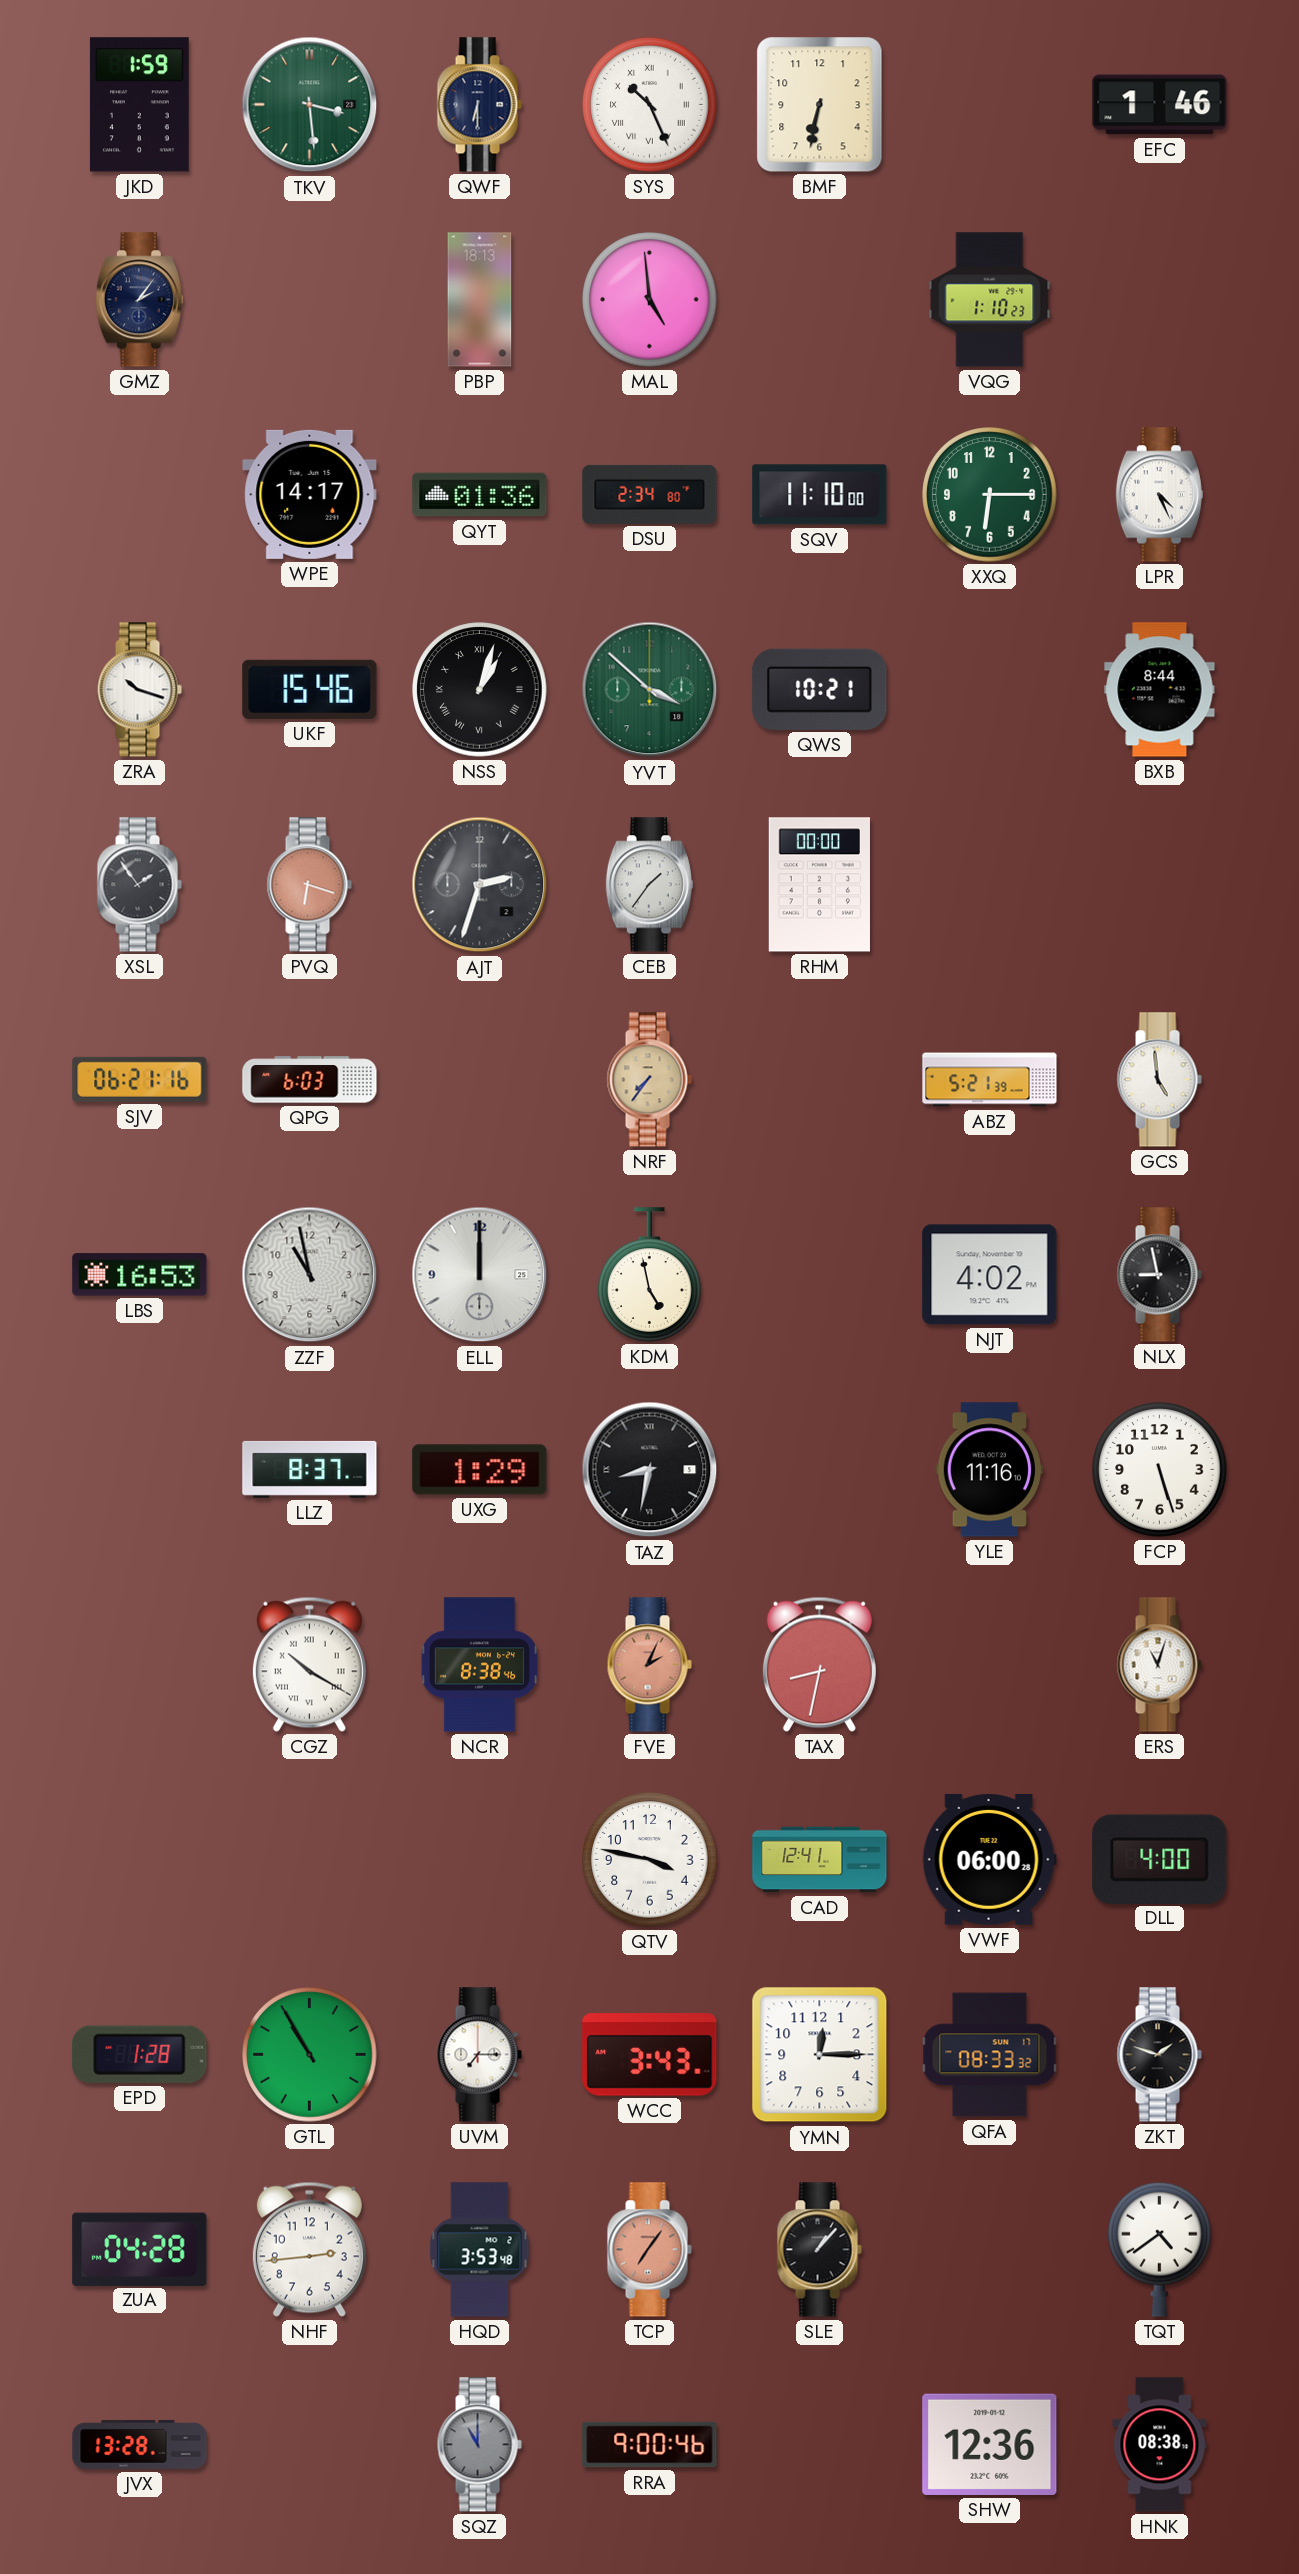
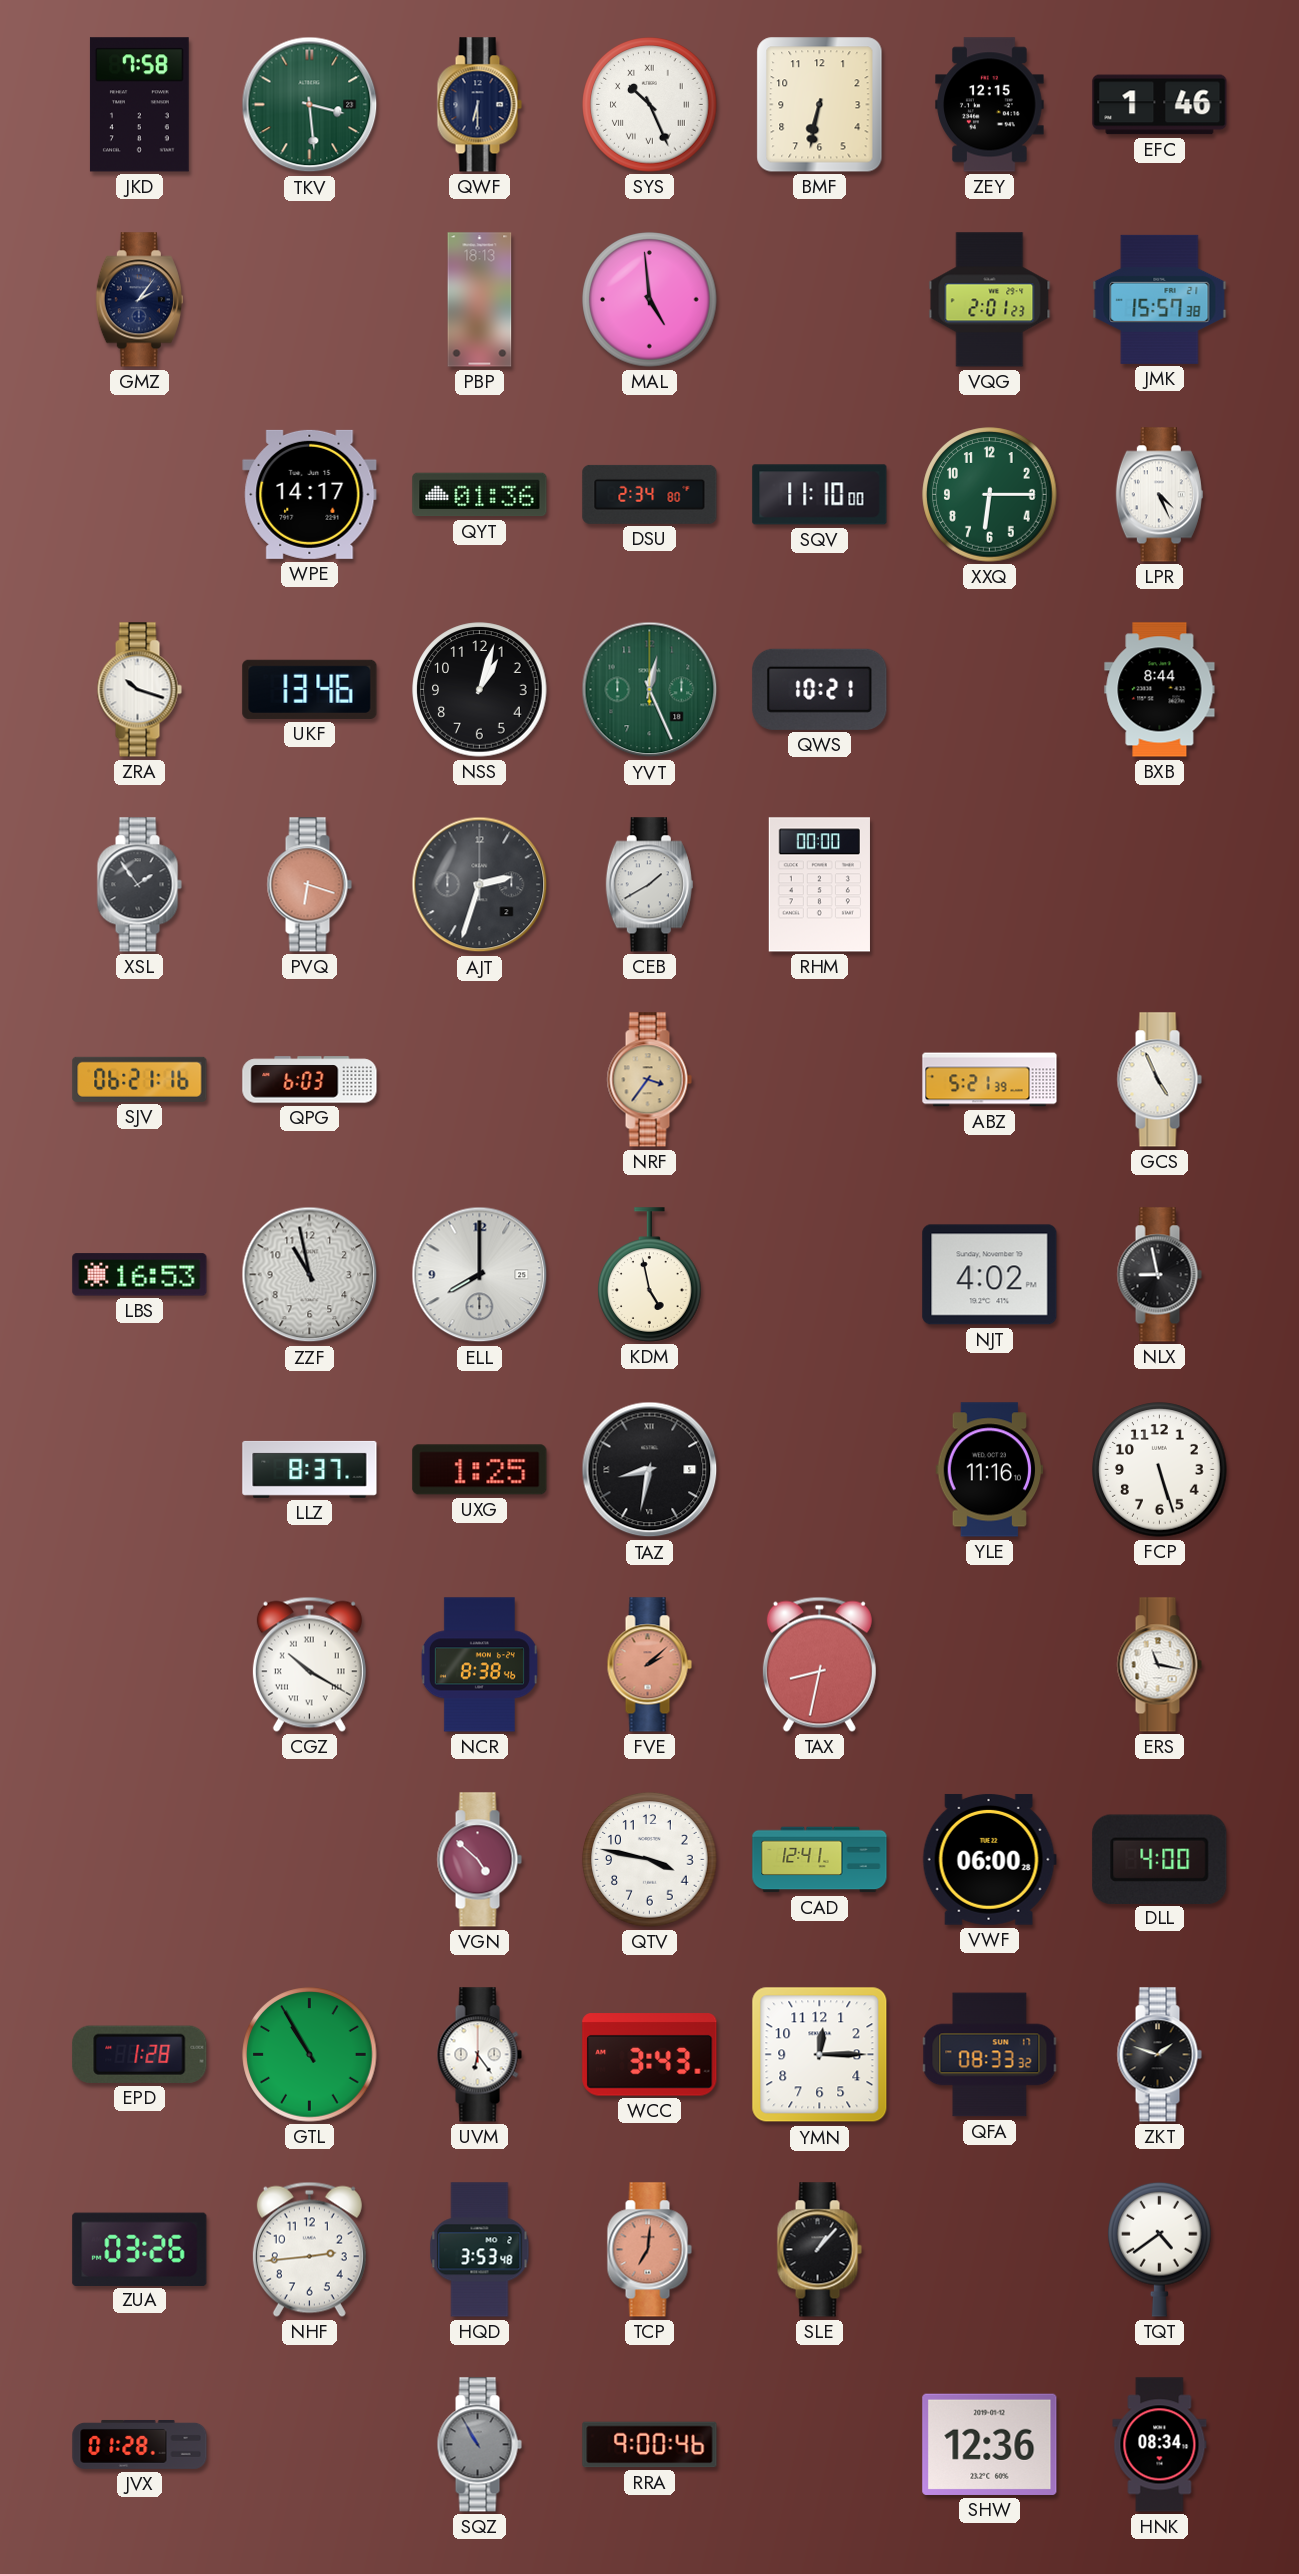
JKD: 1:59 -> 7:58
ZEY: none -> 12:15
VQG: 1:10 -> 2:01
JMK: none -> 15:57
UKF: 15:46 -> 13:46
NSS numerals: Roman -> Arabic
YVT: 3:52 -> 12:26
CEB: 1:36 -> 1:40
NRF: 7:36 -> 3:36
GCS: 4:59 -> 4:56
ELL: 12:00 -> 8:00
UXG: 1:29 -> 1:25
FVE: 2:04 -> 2:08
ERS: 11:03 -> 11:17
VGN: none -> 4:52
UVM: 7:15 -> 6:24
ZUA: 04:28 -> 03:26
TCP: 7:06 -> 7:01
JVX: 13:28 -> 01:28
SQZ: 11:00 -> 10:55
HNK: 08:38 -> 08:34
